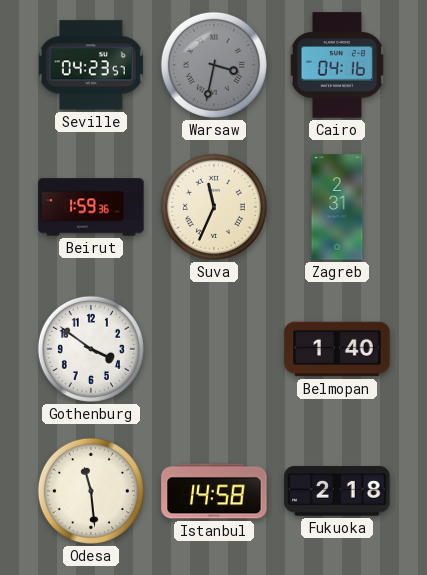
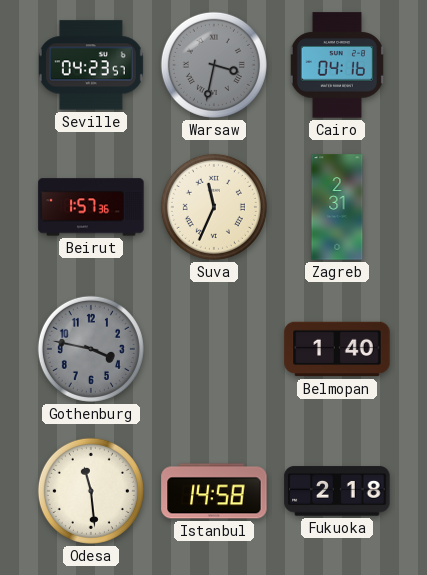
Beirut: 1:59 -> 1:57
Gothenburg: 3:51 -> 3:47
Gothenburg dial: white -> grey
